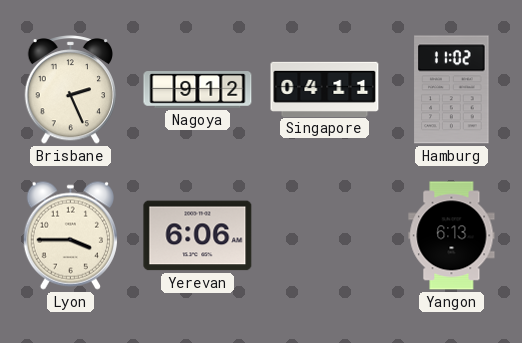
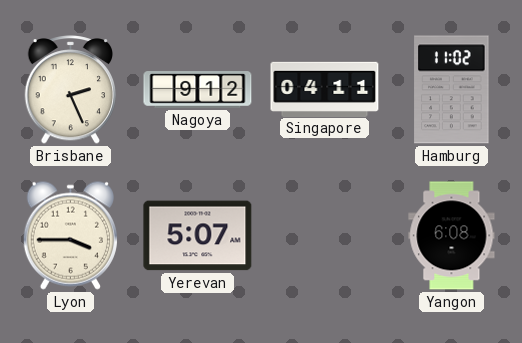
Yerevan: 6:06 -> 5:07
Yangon: 6:13 -> 6:08
